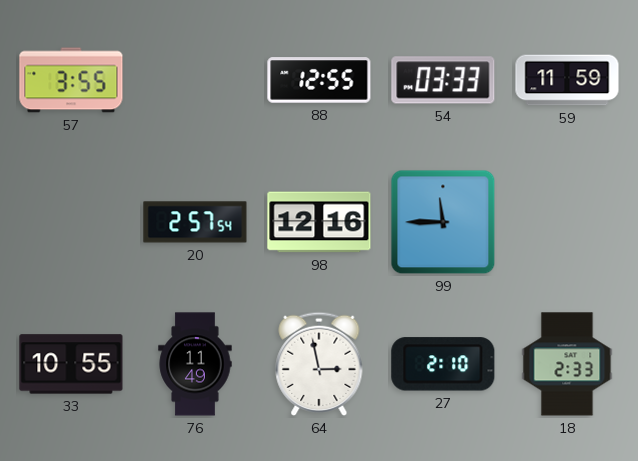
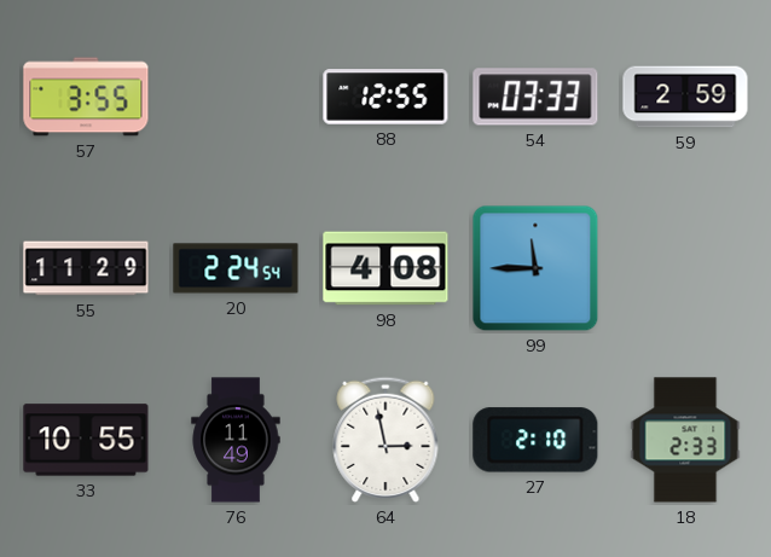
59: 11:59 -> 2:59
55: none -> 11:29
20: 2:57 -> 2:24
98: 12:16 -> 4:08
